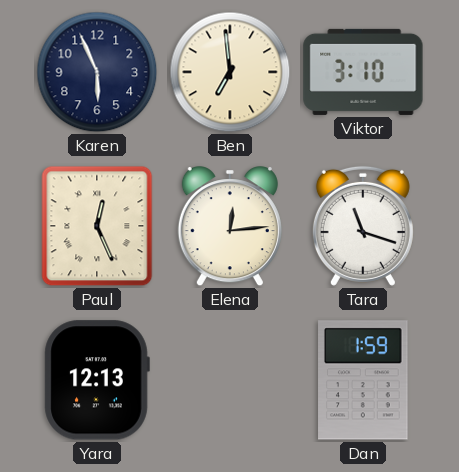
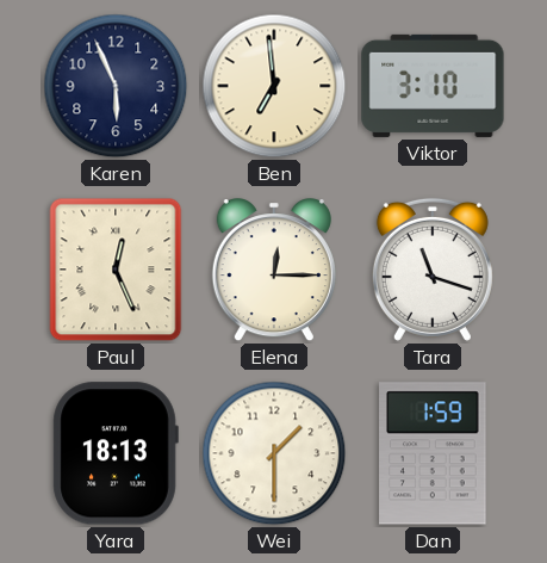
Elena: 12:14 -> 12:15
Yara: 12:13 -> 18:13
Wei: none -> 1:30
